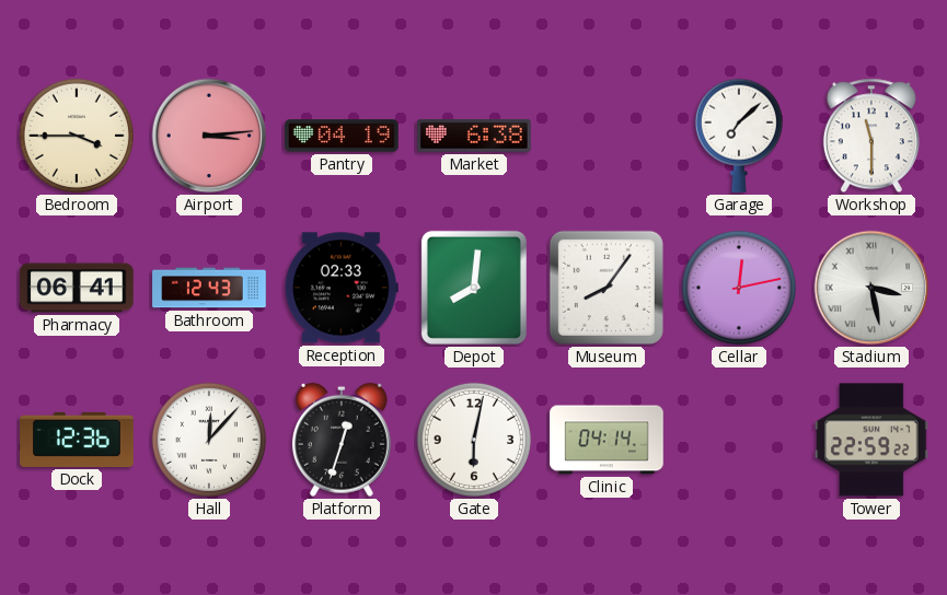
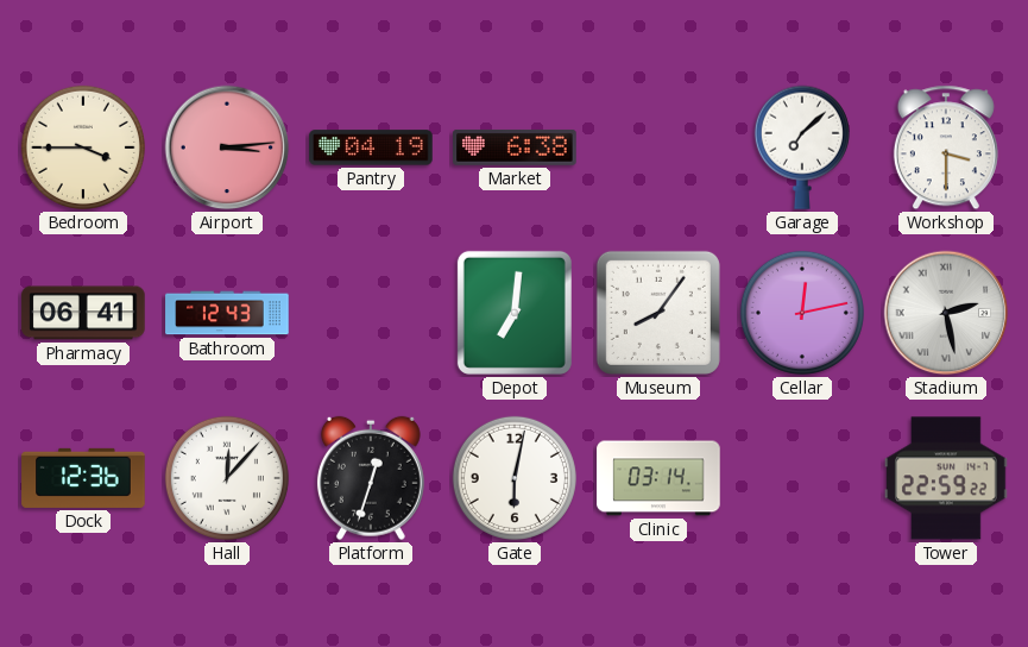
Workshop: 11:30 -> 3:30
Reception: 02:33 -> none
Depot: 8:01 -> 7:01
Stadium: 3:28 -> 2:28
Clinic: 04:14 -> 03:14
